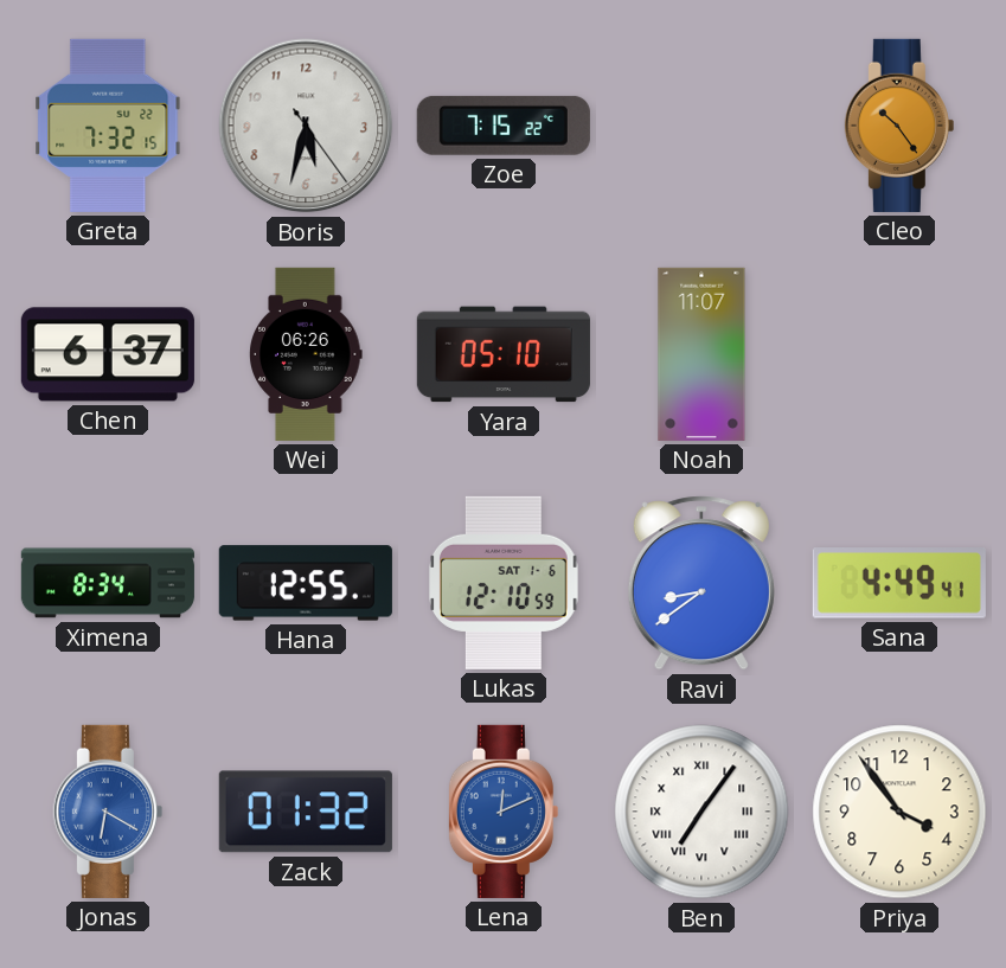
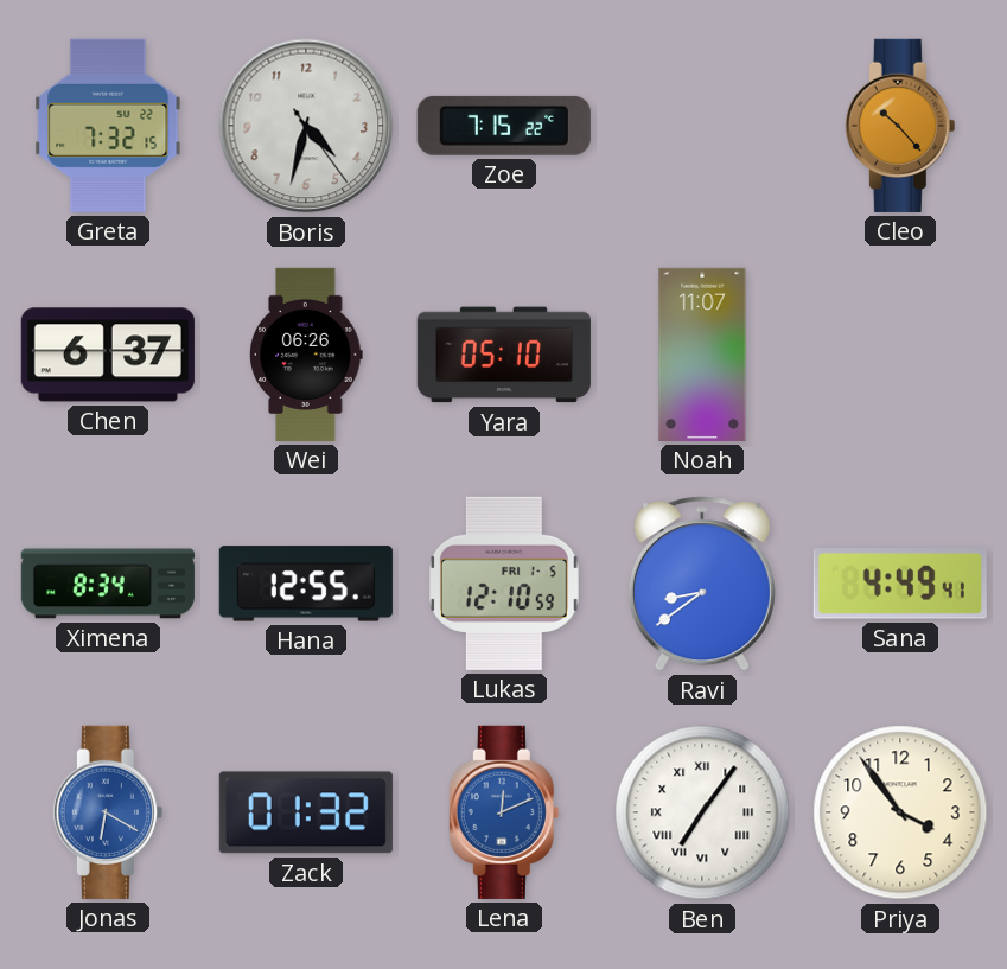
Boris: 5:32 -> 4:32
Cleo: 10:24 -> 10:23
Lukas date: SAT 1-6 -> FRI 1-5
